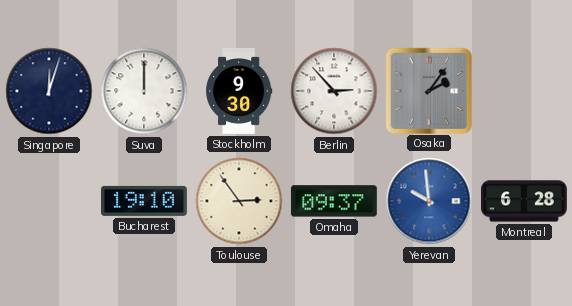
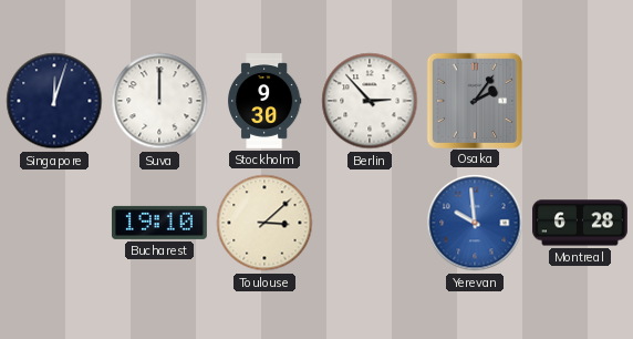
Toulouse: 2:54 -> 3:08
Omaha: 09:37 -> none
